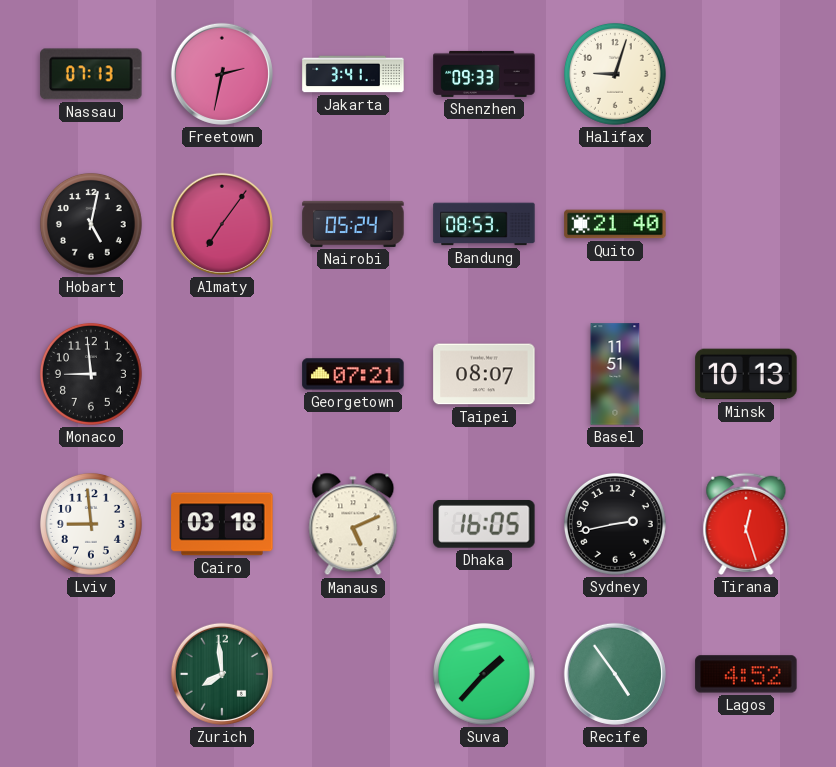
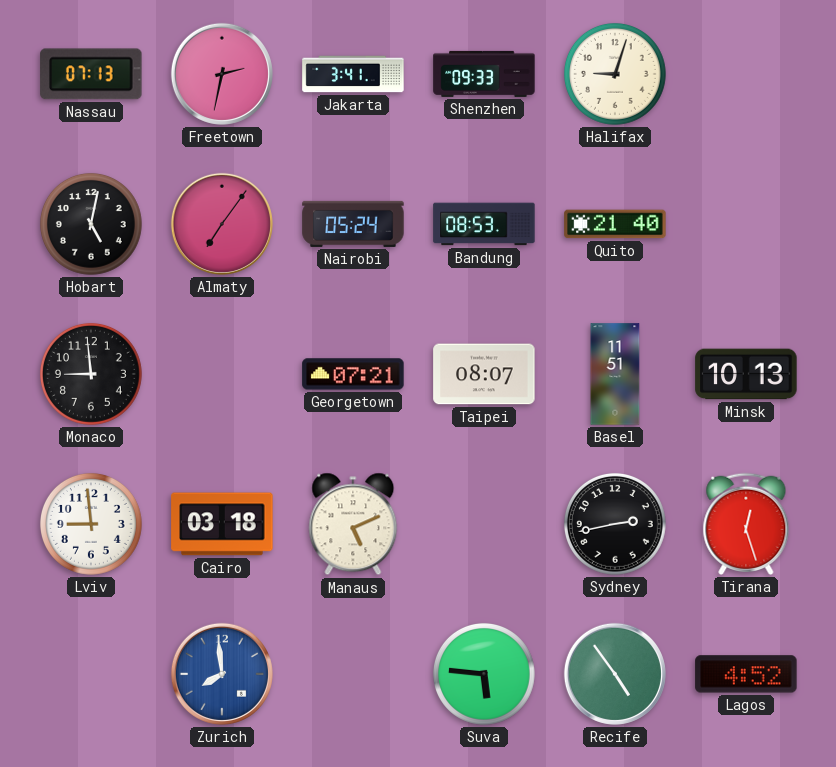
Dhaka: 16:05 -> none
Zurich dial: green -> blue
Suva: 1:37 -> 5:46
